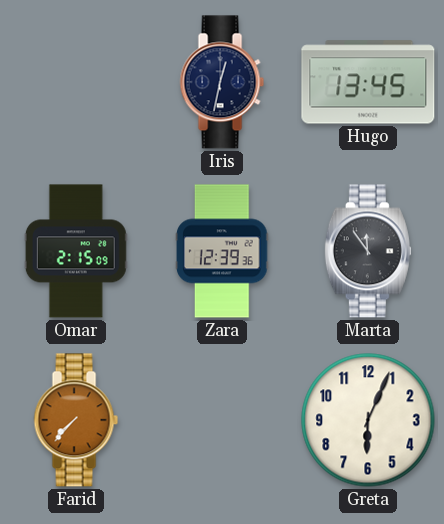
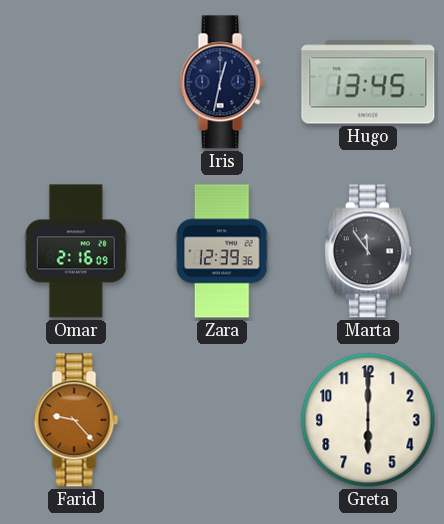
Omar: 2:15 -> 2:16
Farid: 7:37 -> 9:23
Greta: 6:04 -> 6:00
